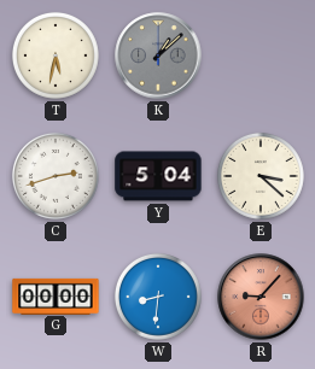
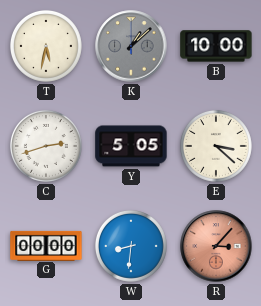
B: none -> 10:00
Y: 5:04 -> 5:05
R: 9:07 -> 3:07
